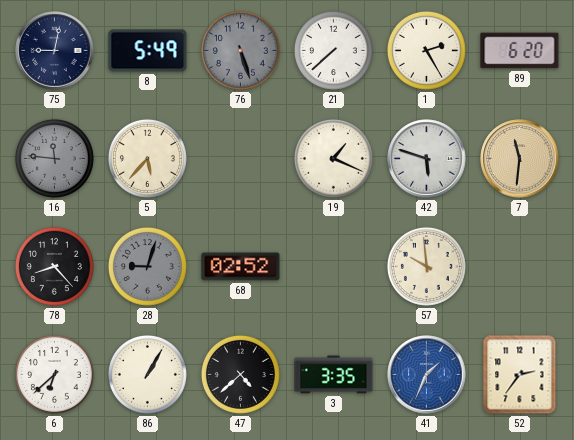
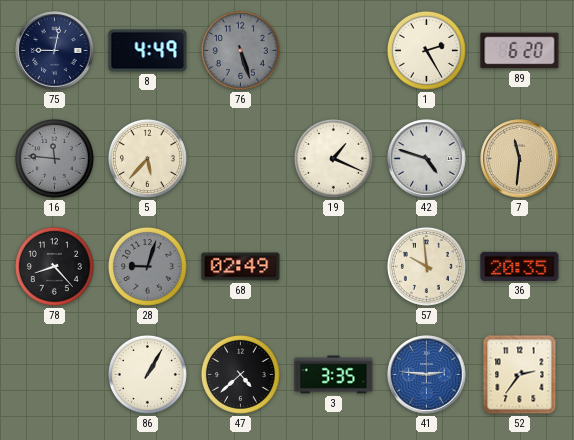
8: 5:49 -> 4:49
21: 7:38 -> none
42: 5:48 -> 4:48
68: 02:52 -> 02:49
36: none -> 20:35
6: 6:38 -> none
41: 1:34 -> 2:46
